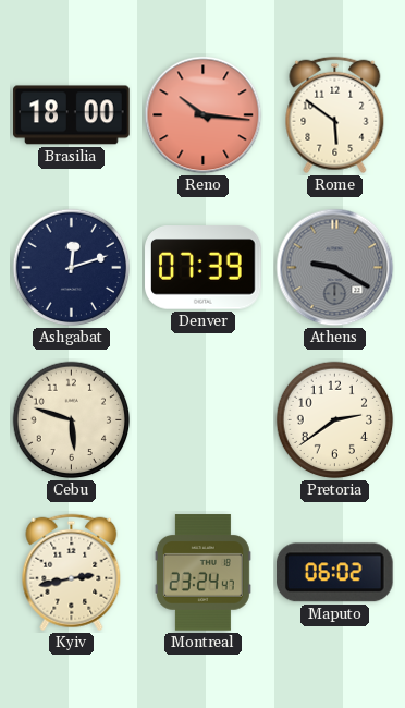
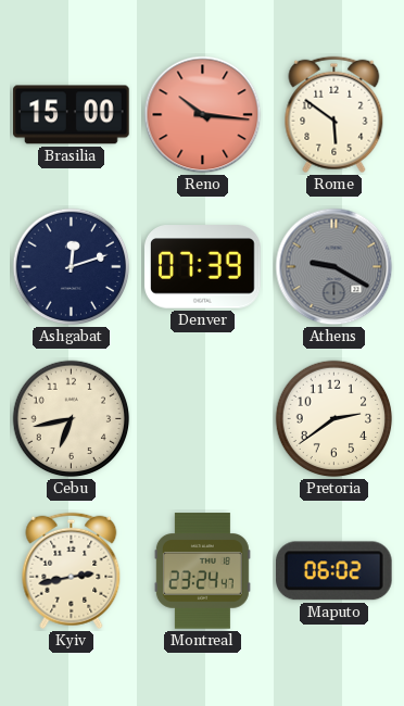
Brasilia: 18:00 -> 15:00
Cebu: 5:48 -> 6:43
